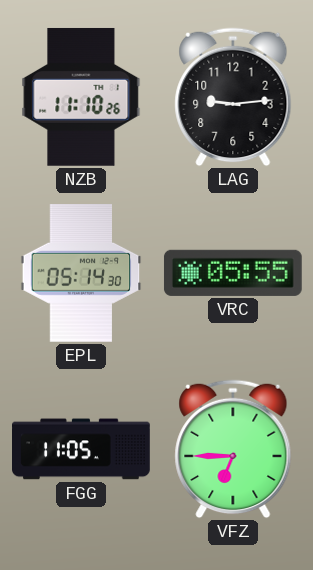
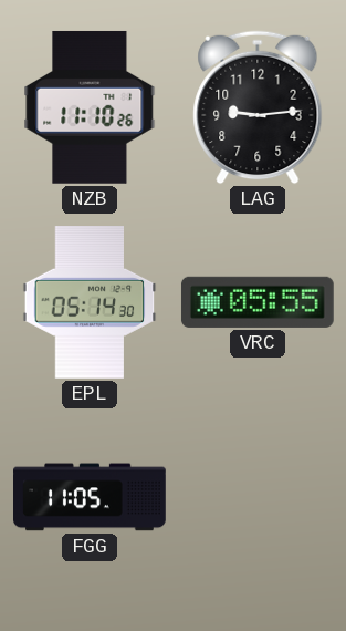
VFZ: 6:45 -> none
